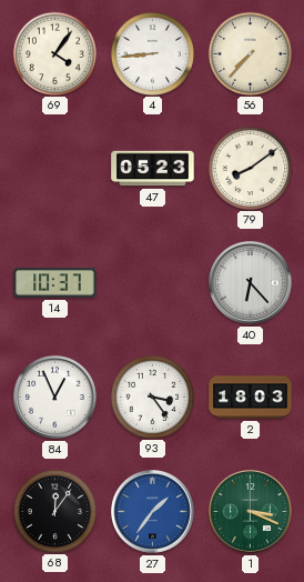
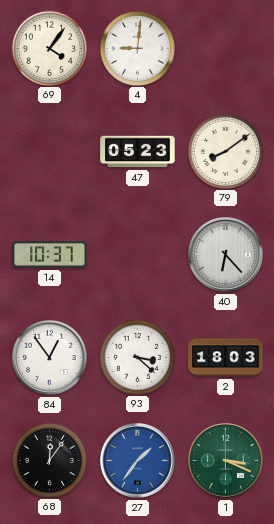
4: 8:44 -> 9:01
56: 7:37 -> none
84: 12:56 -> 12:54
93: 3:24 -> 3:22
